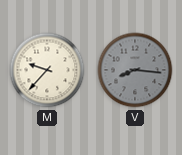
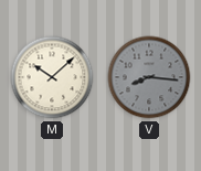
M: 9:37 -> 10:08
